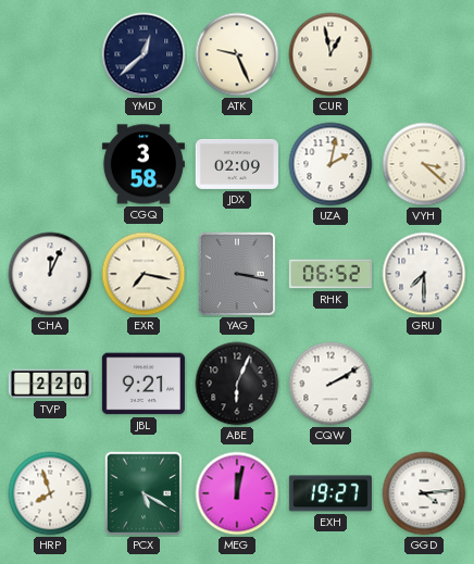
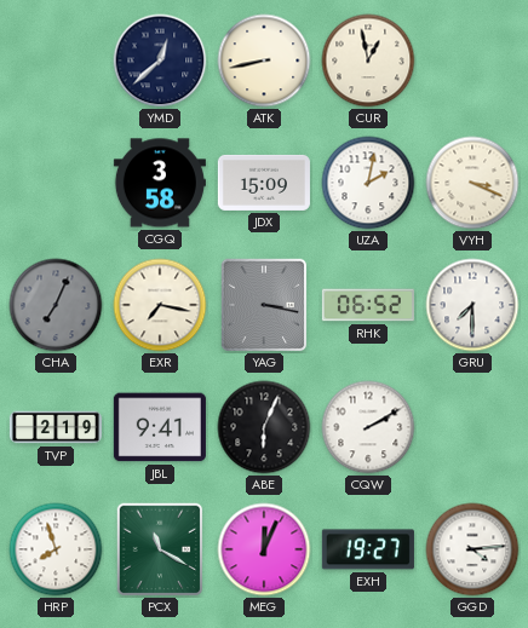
ATK: 9:26 -> 8:43
JDX: 02:09 -> 15:09
VYH: 3:22 -> 3:19
CHA: 12:04 -> 7:04
CHA dial: white -> grey
TVP: 2:20 -> 2:19
JBL: 9:21 -> 9:41
PCX: 5:20 -> 11:20
MEG: 12:02 -> 12:04
